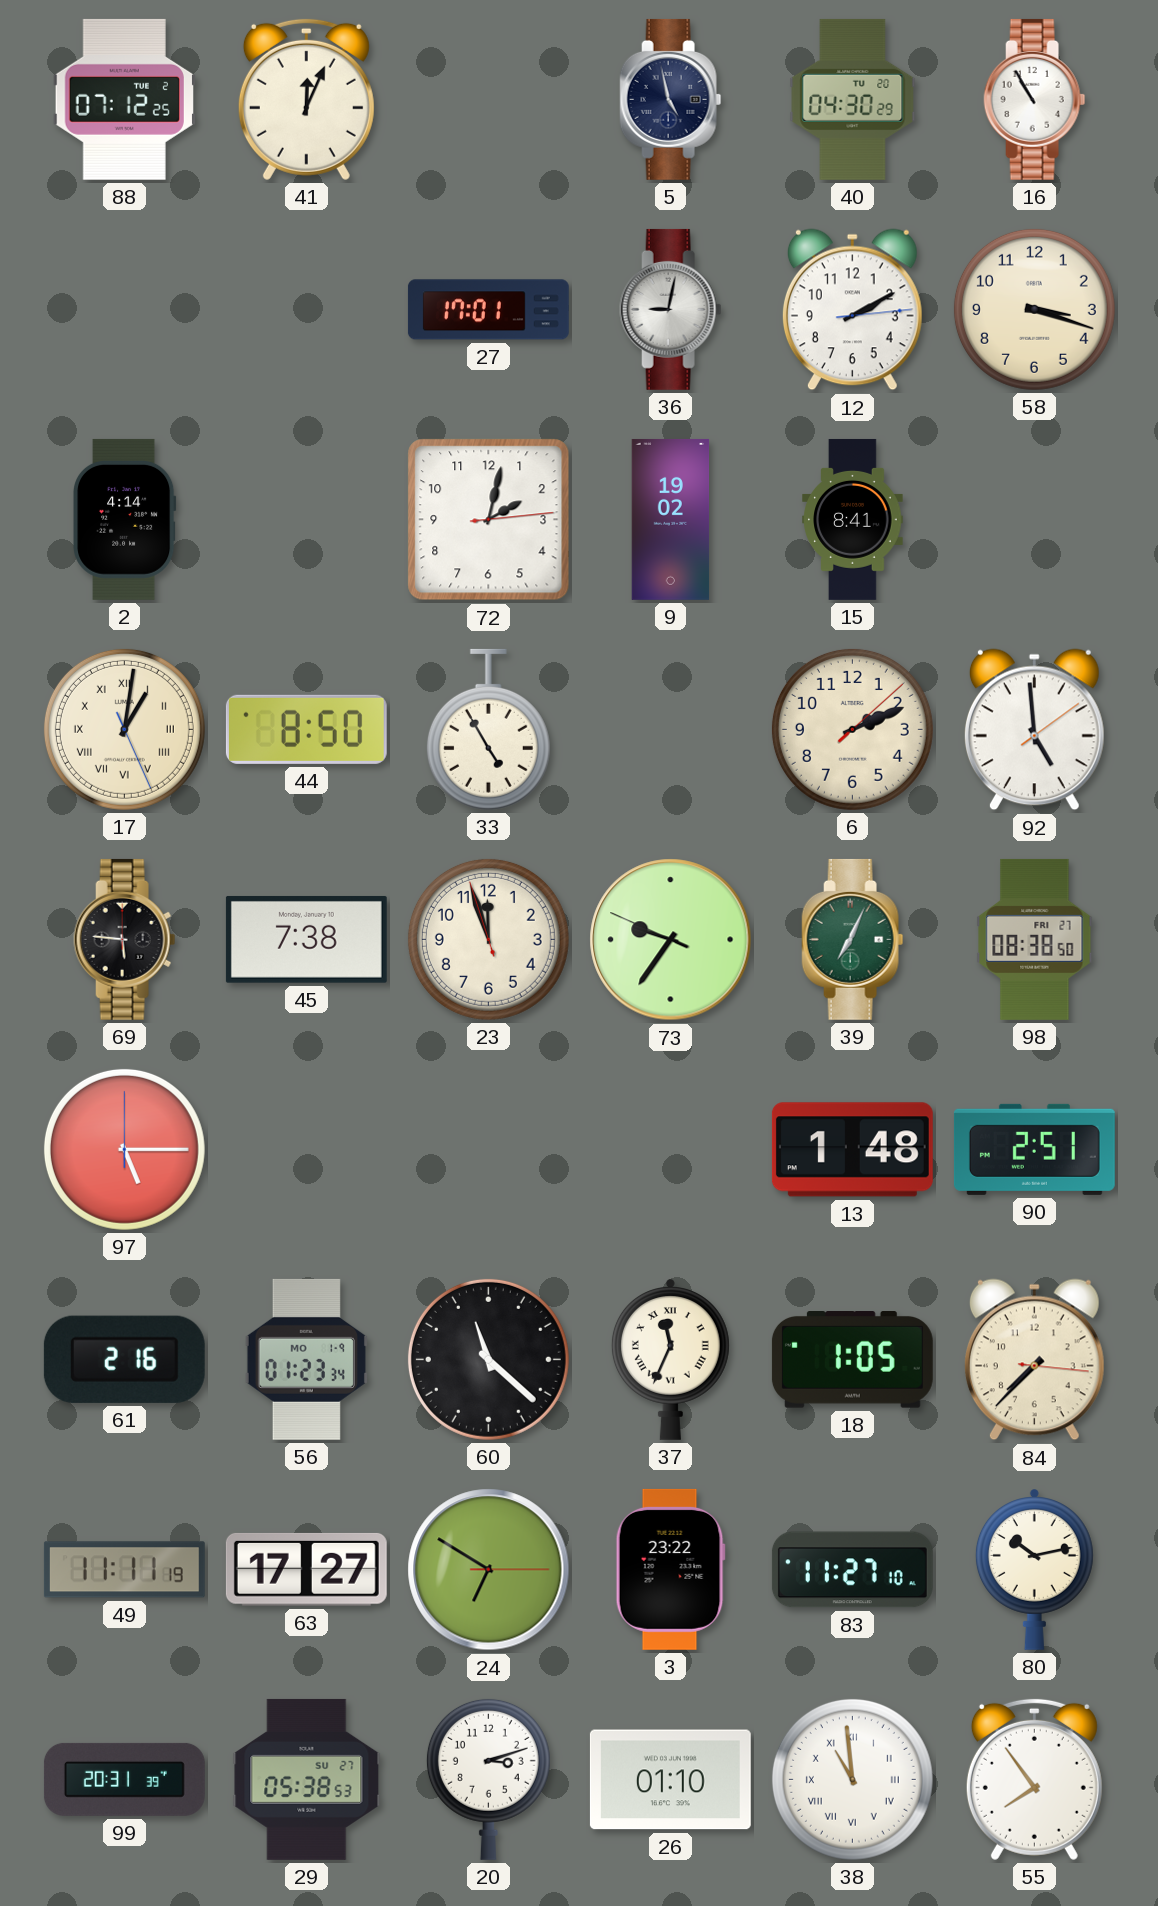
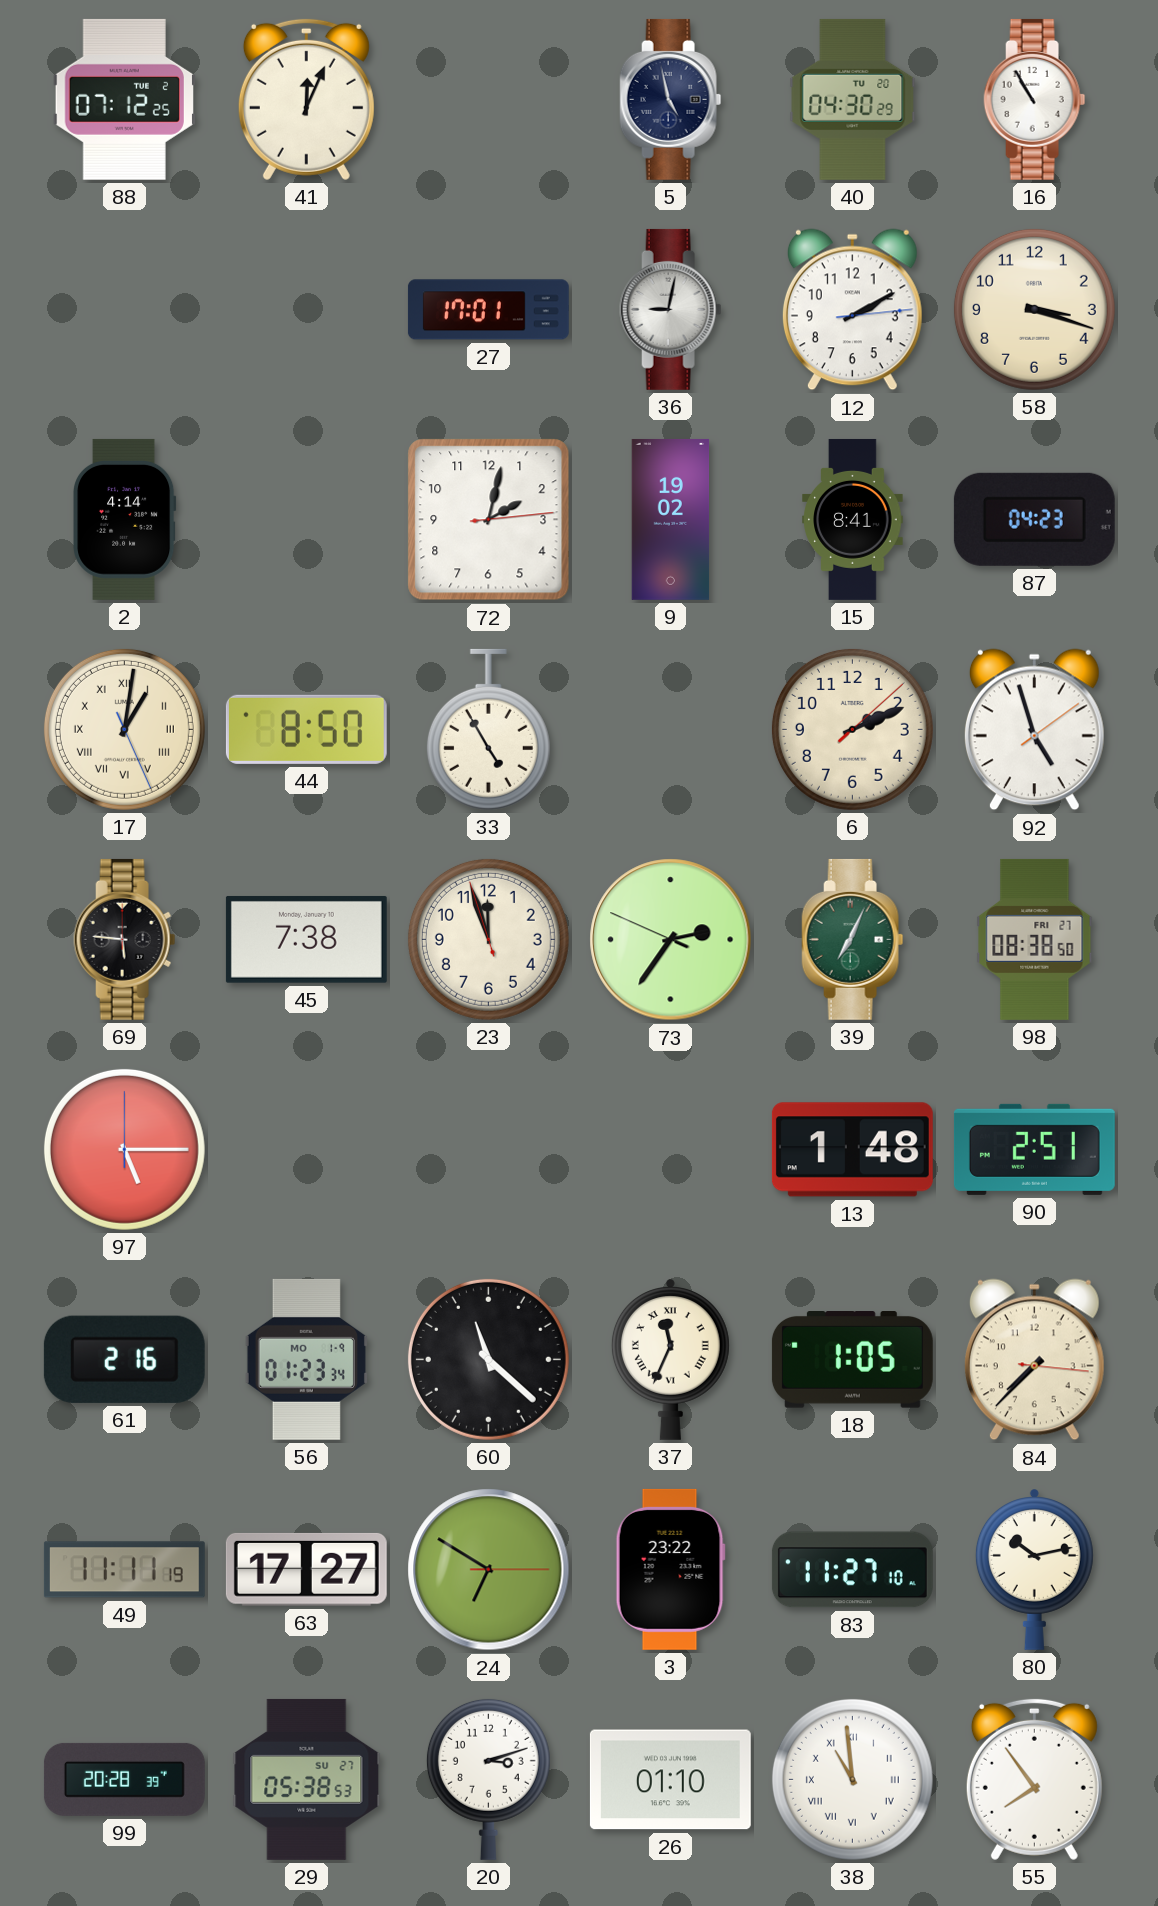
87: none -> 04:23
92: 4:59 -> 4:57
73: 9:35 -> 2:35
99: 20:31 -> 20:28
